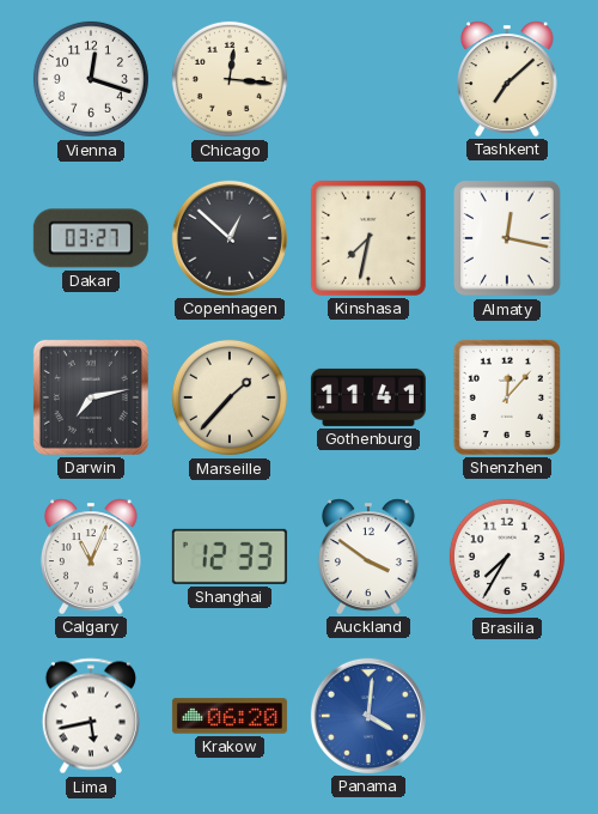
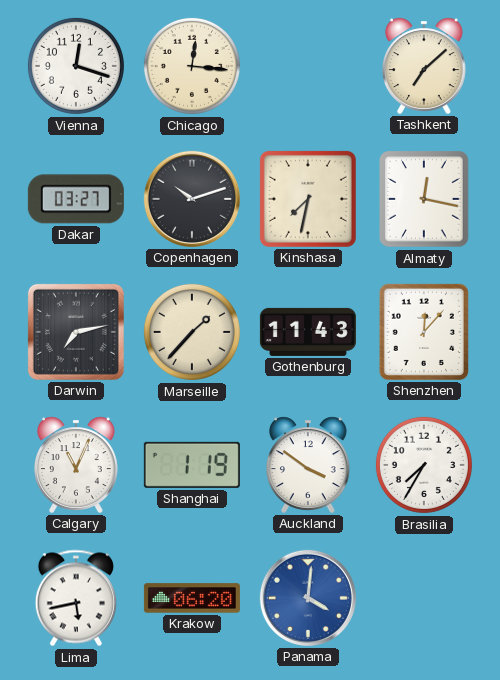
Copenhagen: 12:52 -> 10:12
Gothenburg: 11:41 -> 11:43
Shanghai: 12:33 -> 1:19
